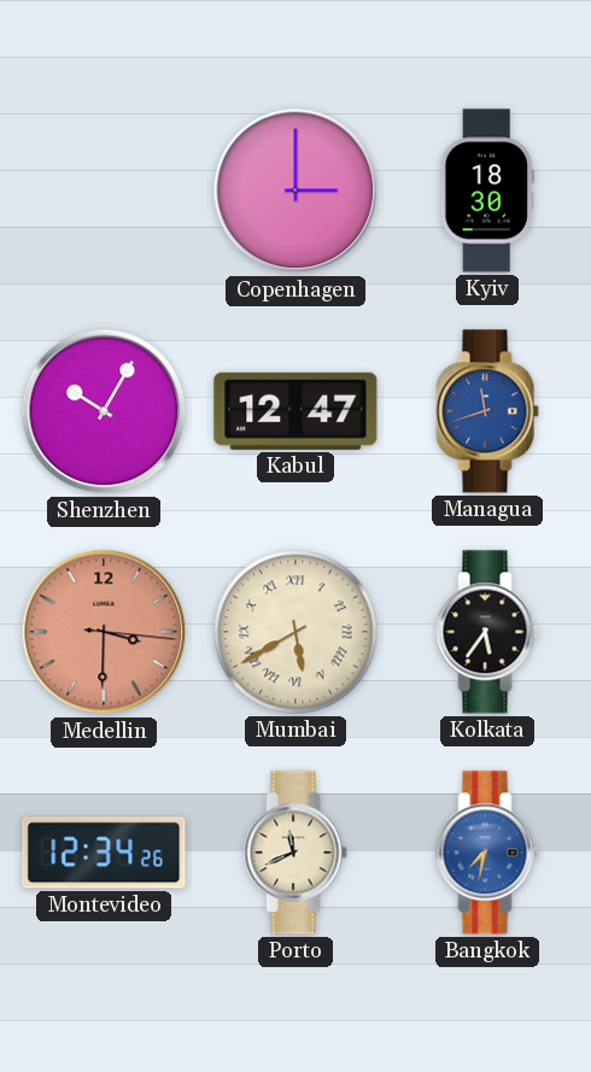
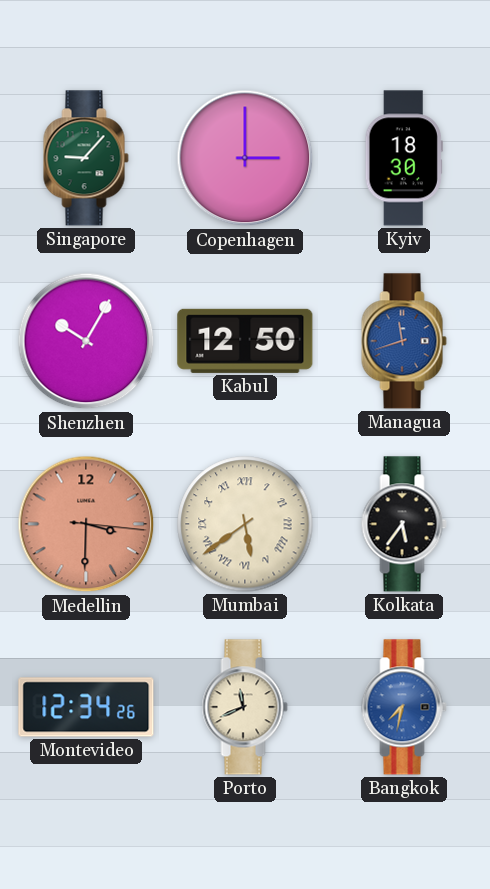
Singapore: none -> 9:07
Kabul: 12:47 -> 12:50
Mumbai: 5:40 -> 5:39
